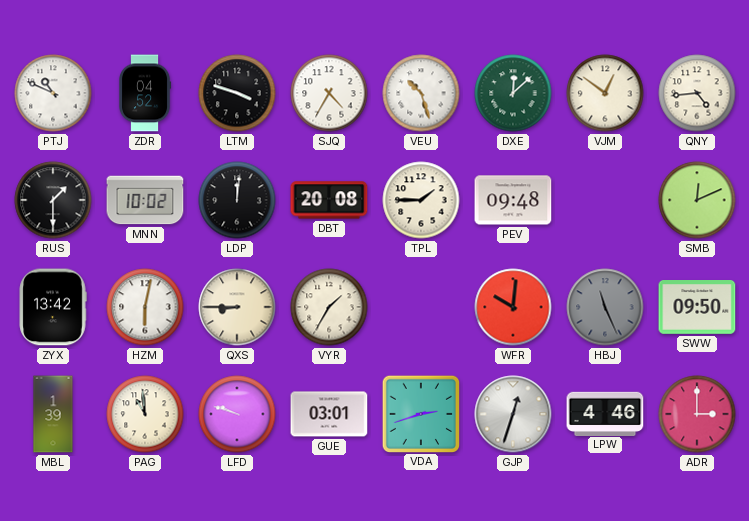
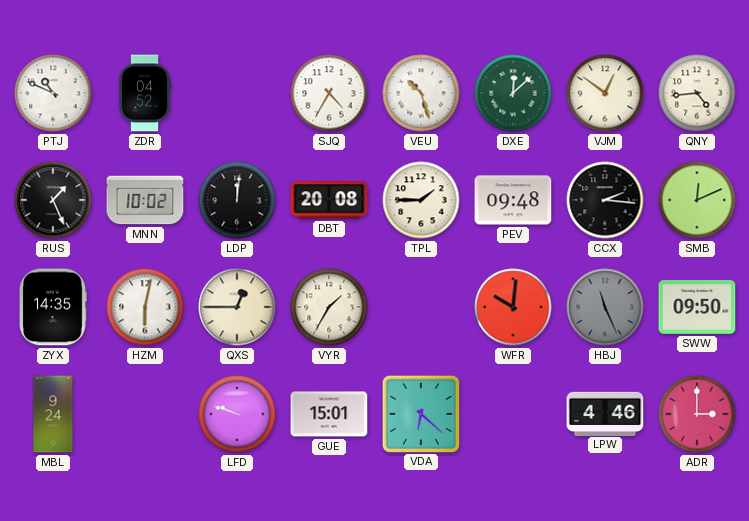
LTM: 3:48 -> none
RUS: 1:30 -> 1:26
CCX: none -> 2:16
ZYX: 13:42 -> 14:35
QXS: 8:45 -> 12:45
MBL: 1:39 -> 9:24
PAG: 10:59 -> none
GUE: 03:01 -> 15:01
VDA: 2:42 -> 6:22
GJP: 12:33 -> none
